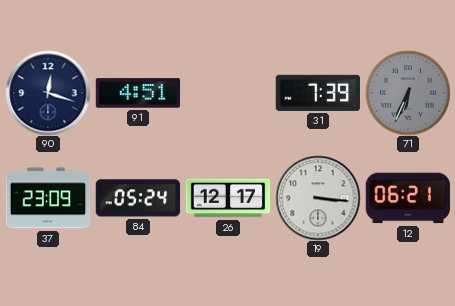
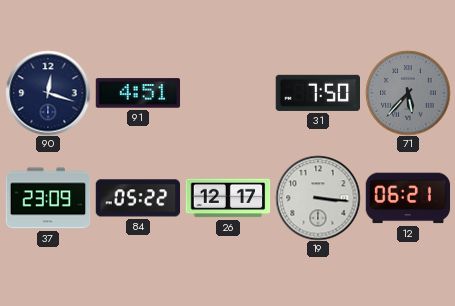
31: 7:39 -> 7:50
71: 6:34 -> 5:37
84: 05:24 -> 05:22
